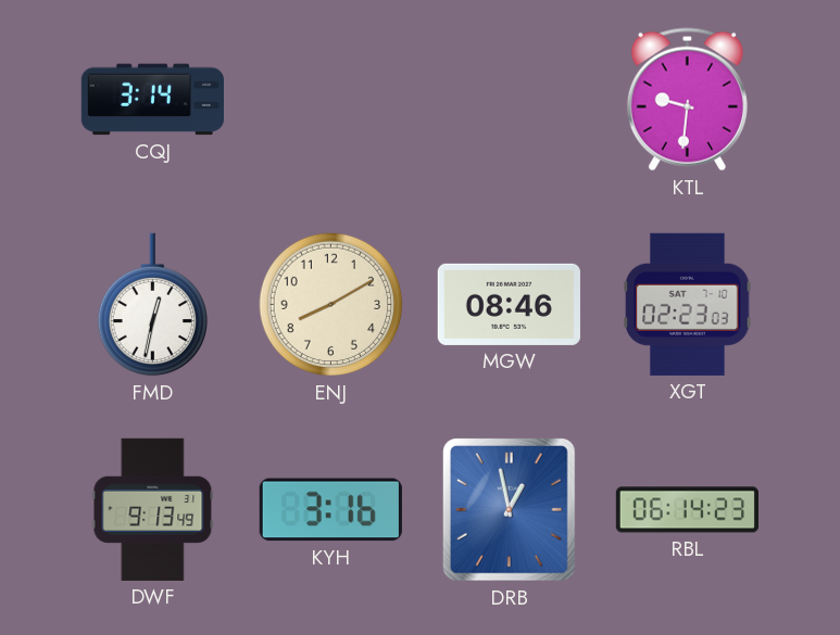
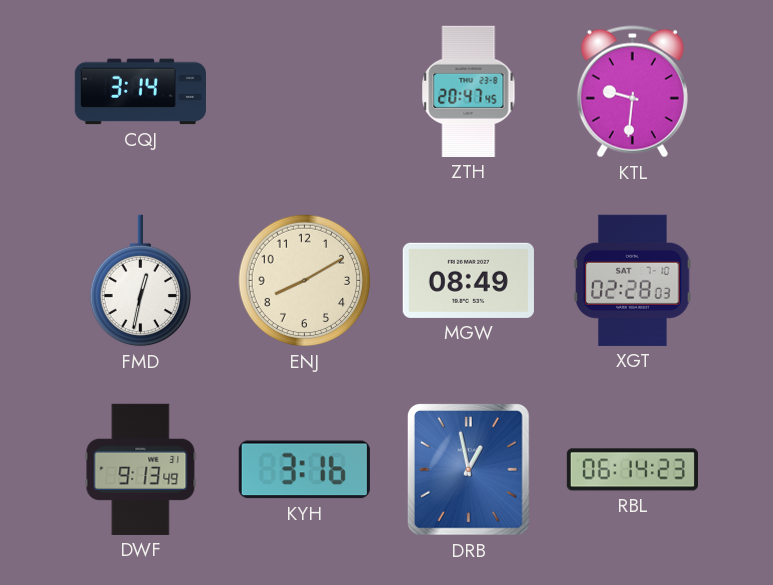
ZTH: none -> 20:47
MGW: 08:46 -> 08:49
XGT: 02:23 -> 02:28
